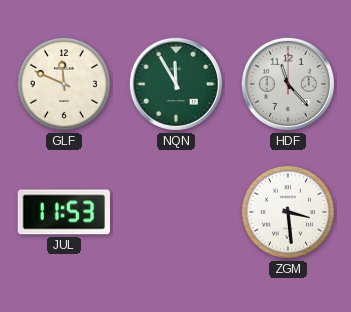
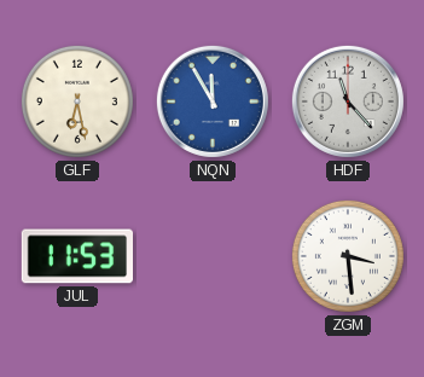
GLF: 11:49 -> 6:28
NQN dial: green -> blue
